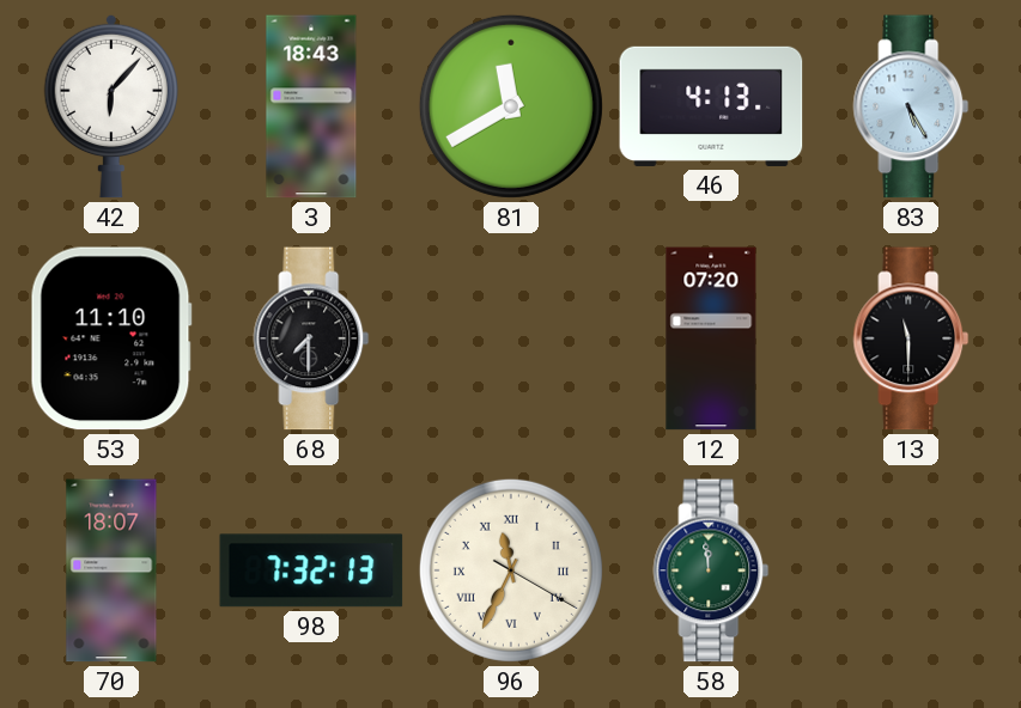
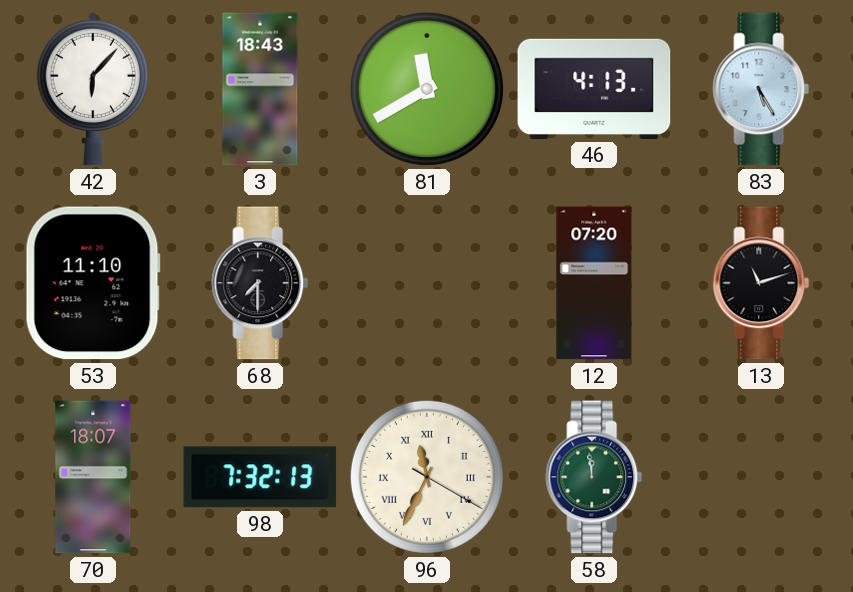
13: 11:30 -> 11:12
